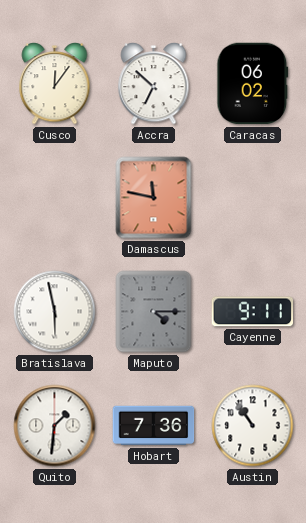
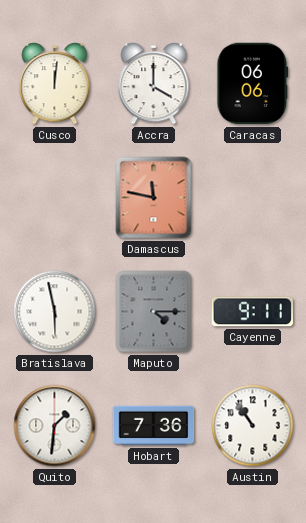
Cusco: 12:06 -> 12:01
Accra: 6:52 -> 4:00
Caracas: 06:02 -> 06:06
